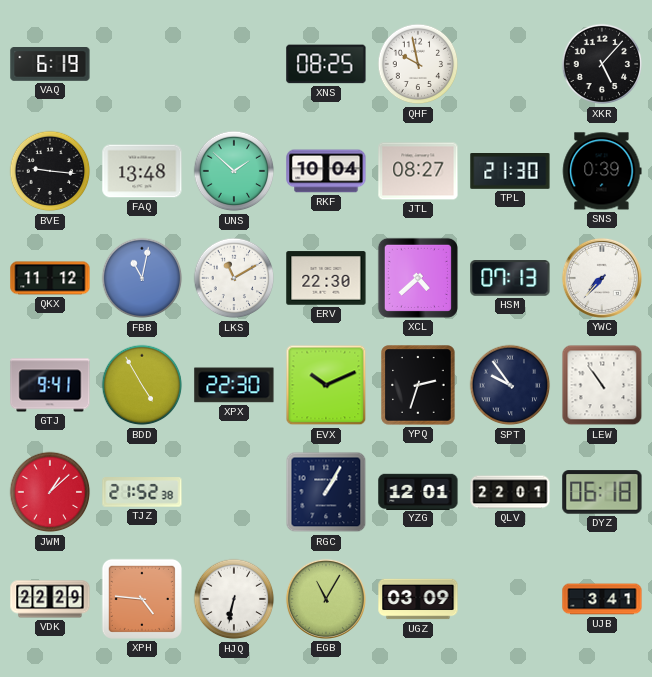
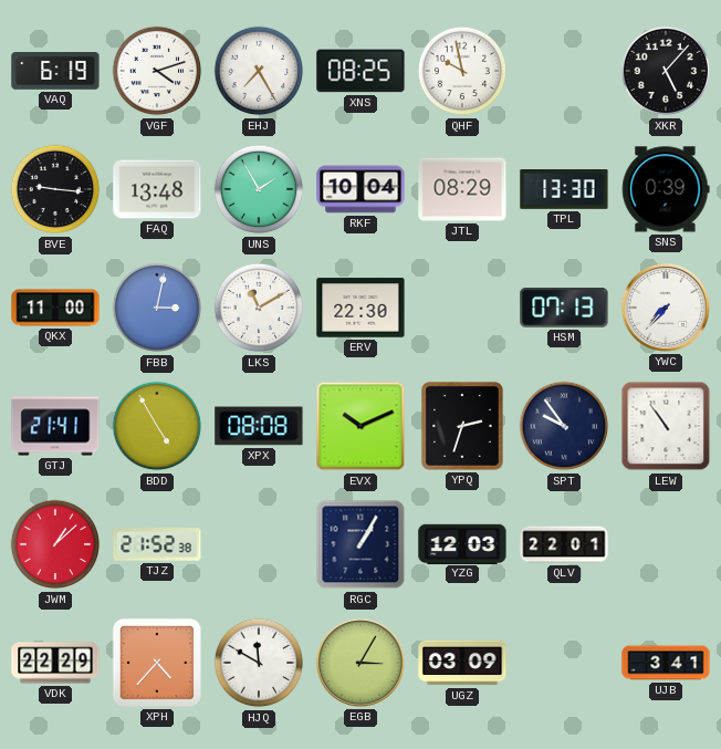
VGF: none -> 4:12
EHJ: none -> 7:25
UNS: 1:52 -> 1:55
JTL: 08:27 -> 08:29
TPL: 21:30 -> 13:30
QKX: 11:12 -> 11:00
FBB: 11:02 -> 3:02
XCL: 4:38 -> none
GTJ: 9:41 -> 21:41
XPX: 22:30 -> 08:08
YZG: 12:01 -> 12:03
DYZ: 06:18 -> none
XPH: 4:46 -> 4:37
HJQ: 6:32 -> 11:50
EGB: 11:05 -> 3:05
